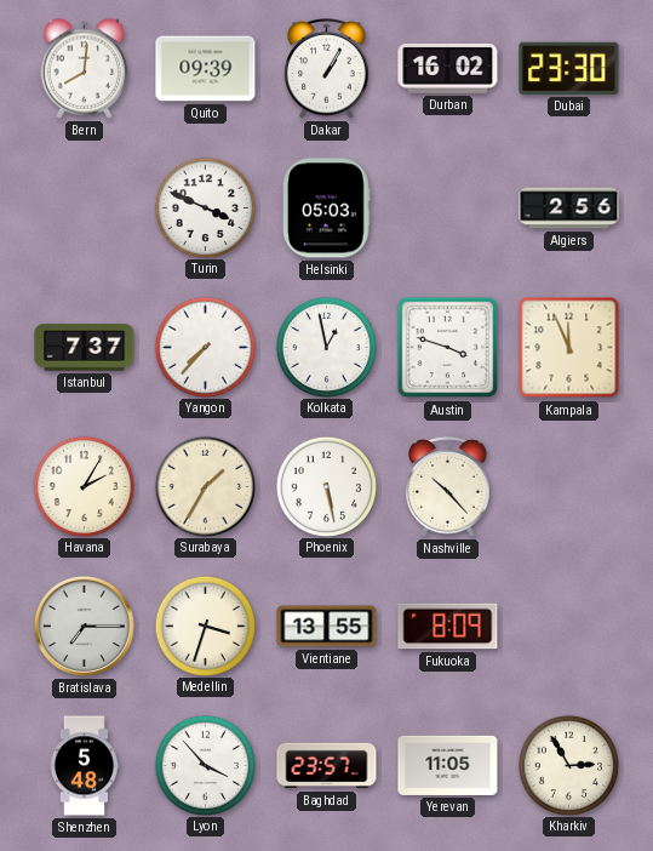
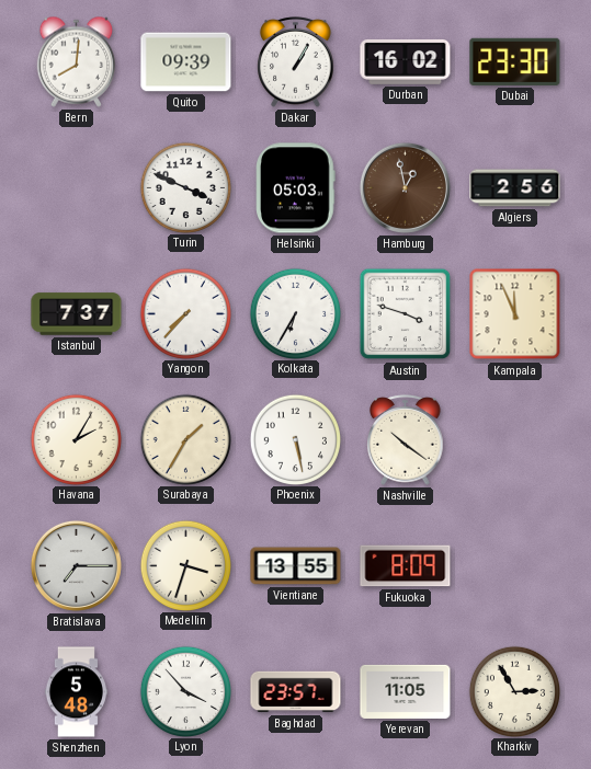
Hamburg: none -> 12:58
Kolkata: 12:58 -> 6:35
Nashville: 10:23 -> 10:21
